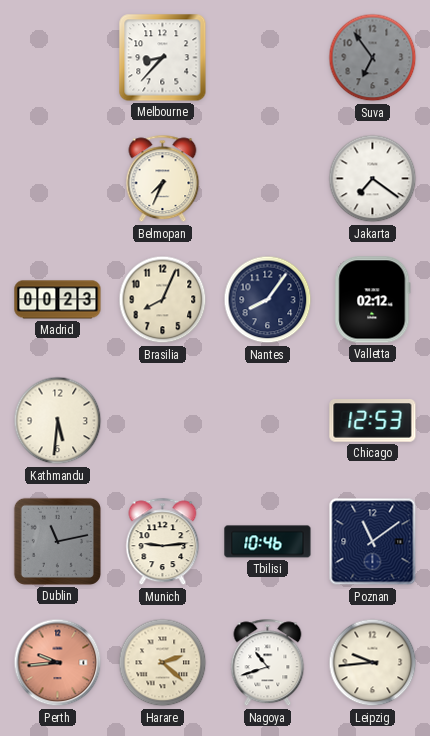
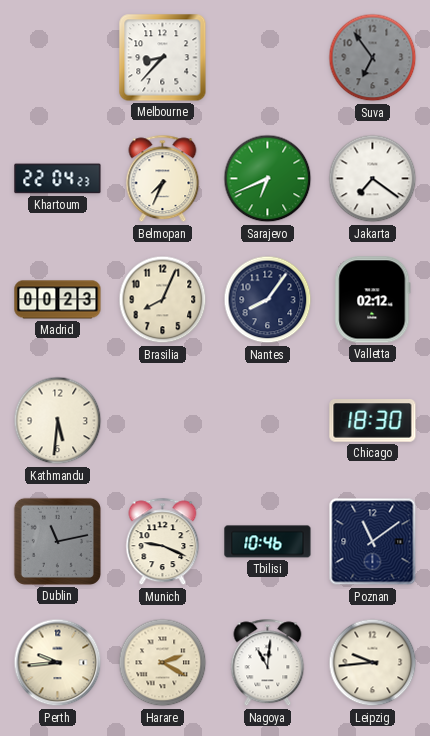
Khartoum: none -> 22:04
Sarajevo: none -> 6:41
Chicago: 12:53 -> 18:30
Munich: 9:14 -> 9:19
Perth dial: salmon -> cream
Harare: 2:22 -> 2:20
Nagoya: 10:42 -> 11:01
